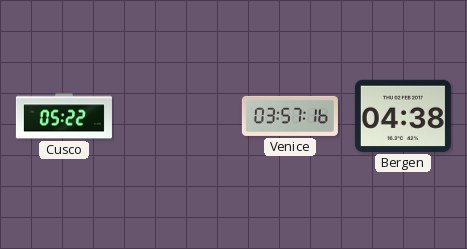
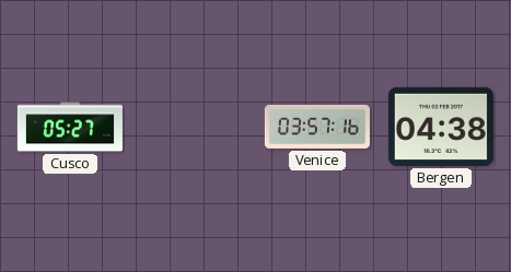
Cusco: 05:22 -> 05:27
